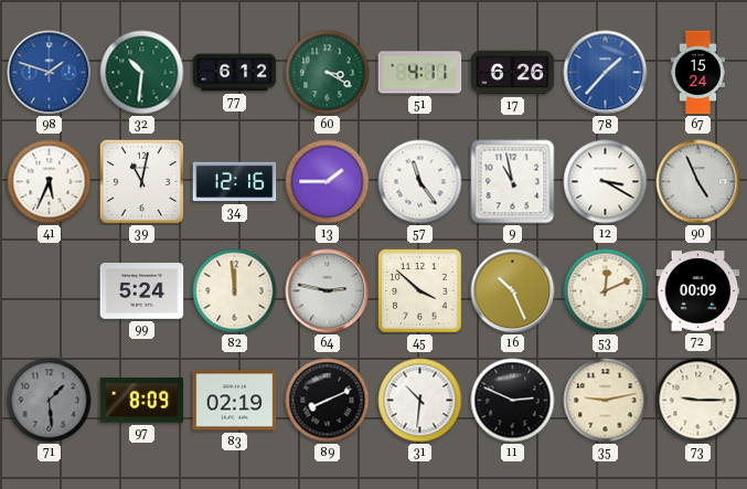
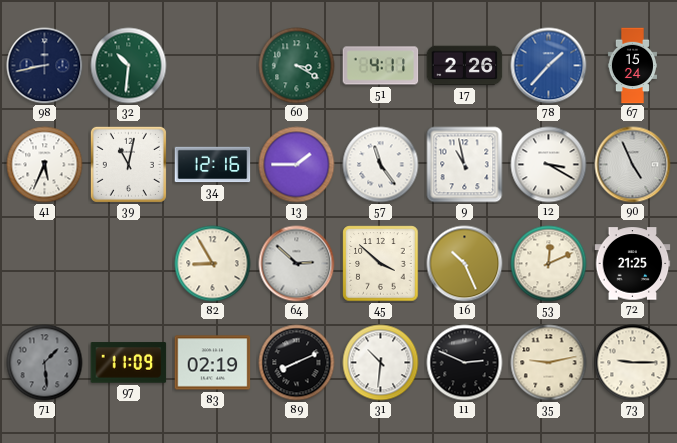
98: 1:48 -> 8:43
98 dial: blue -> navy
77: 6:12 -> none
17: 6:26 -> 2:26
99: 5:24 -> none
82: 11:59 -> 8:55
64: 2:47 -> 2:52
72: 00:09 -> 21:25
97: 8:09 -> 11:09
